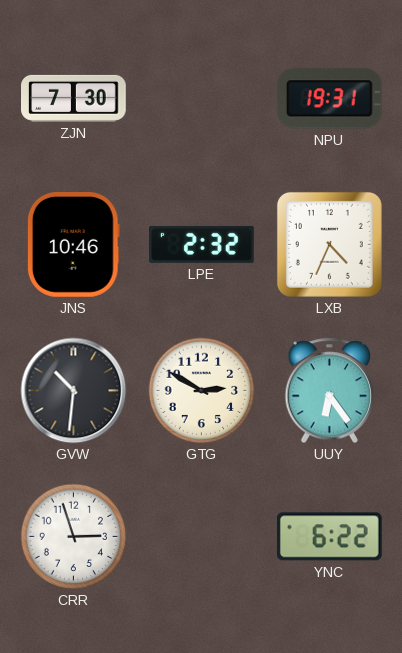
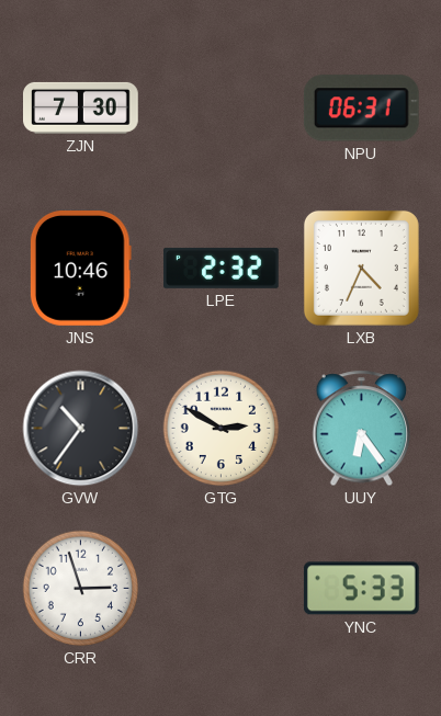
NPU: 19:31 -> 06:31
GVW: 10:31 -> 10:36
YNC: 6:22 -> 5:33
